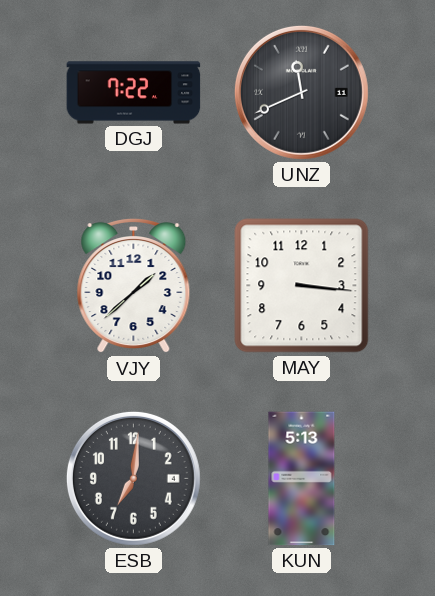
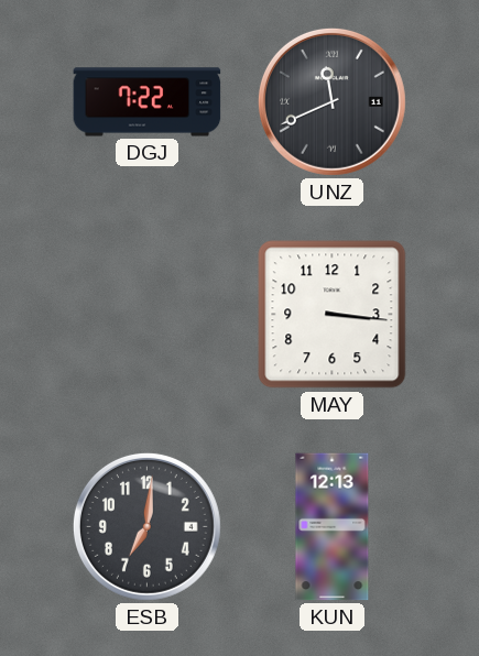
VJY: 1:38 -> none
KUN: 5:13 -> 12:13
